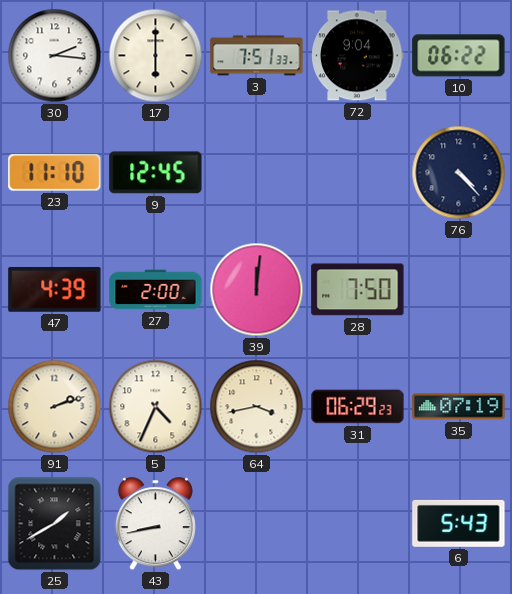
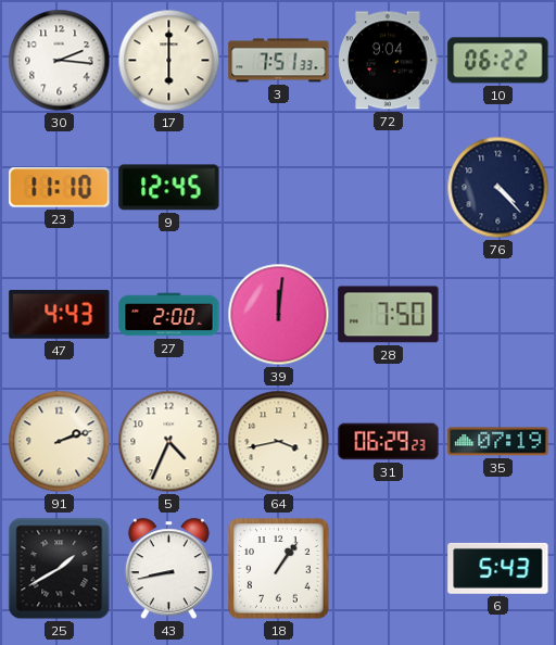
47: 4:39 -> 4:43
18: none -> 1:06
